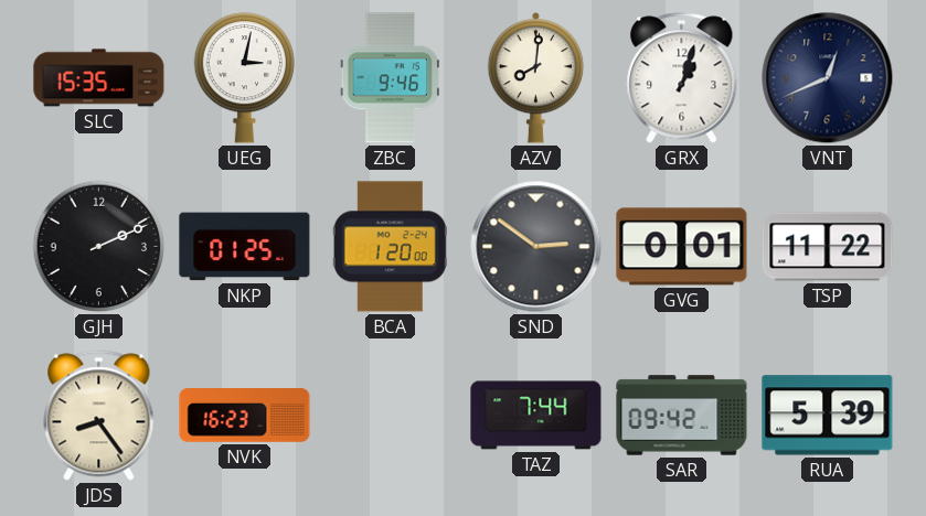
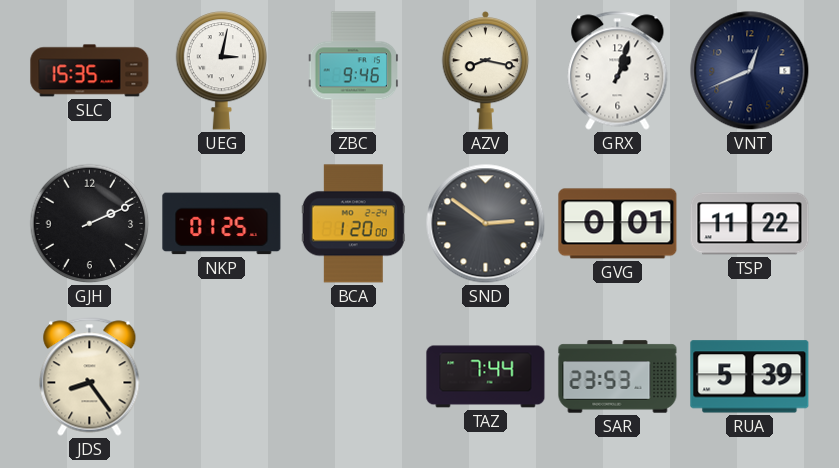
AZV: 8:01 -> 8:17
NVK: 16:23 -> none
SAR: 09:42 -> 23:53
